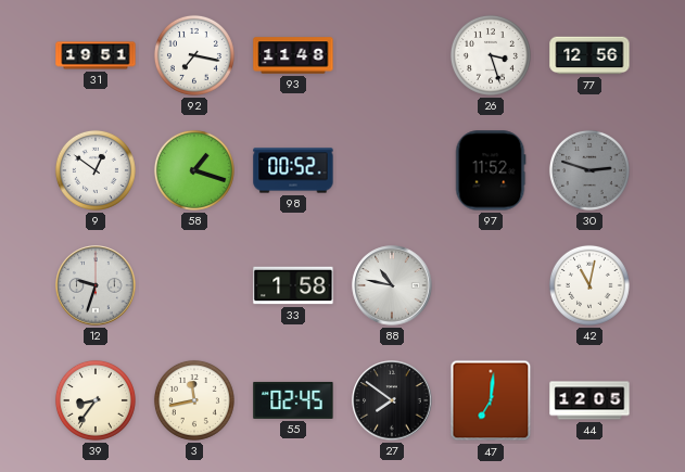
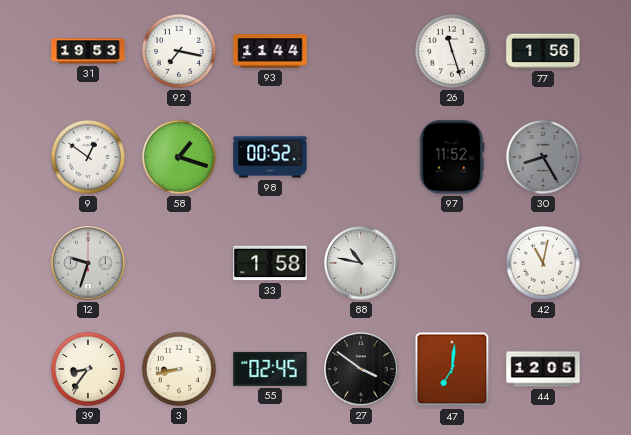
31: 19:51 -> 19:53
93: 11:48 -> 11:44
26: 3:27 -> 11:27
77: 12:56 -> 1:56
30: 2:48 -> 8:25
3: 11:43 -> 8:43
27: 7:51 -> 3:51
